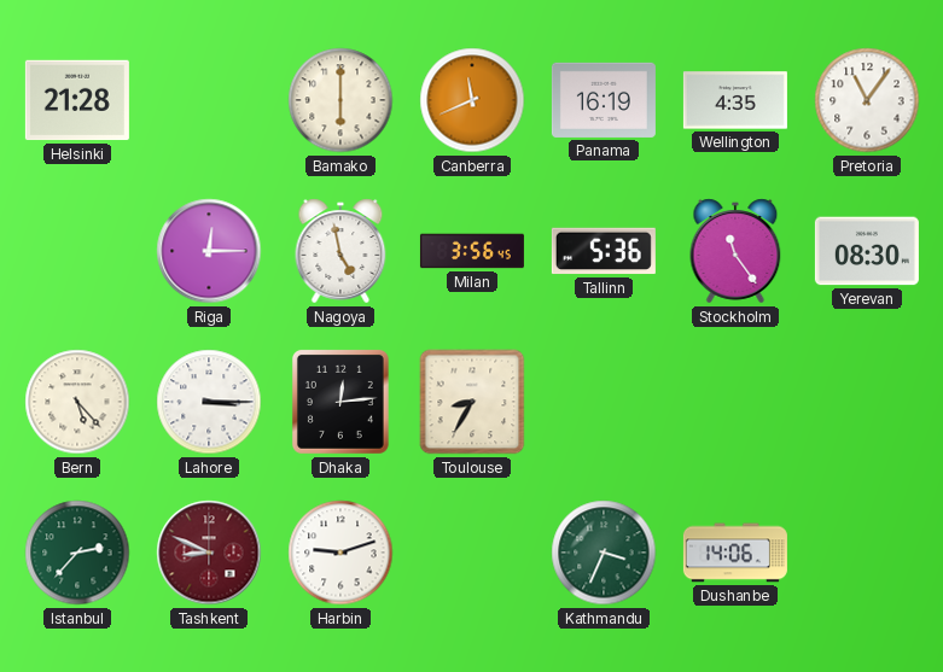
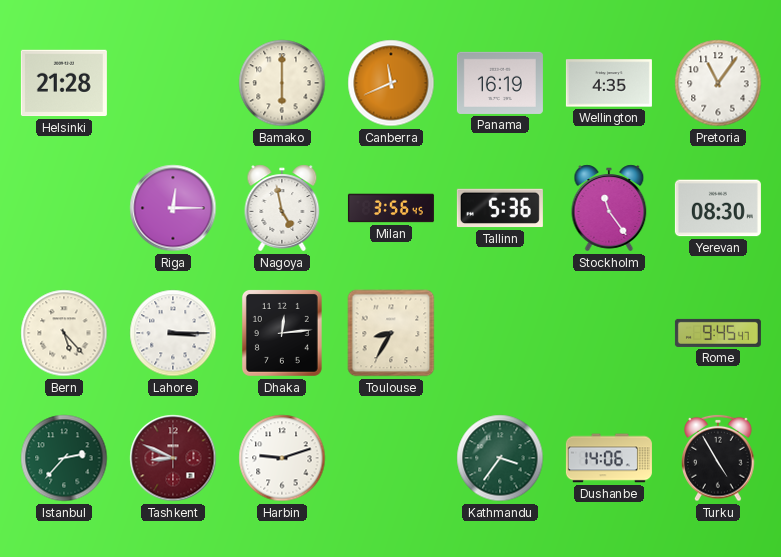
Rome: none -> 9:45
Kathmandu: 3:34 -> 3:36
Turku: none -> 4:55
